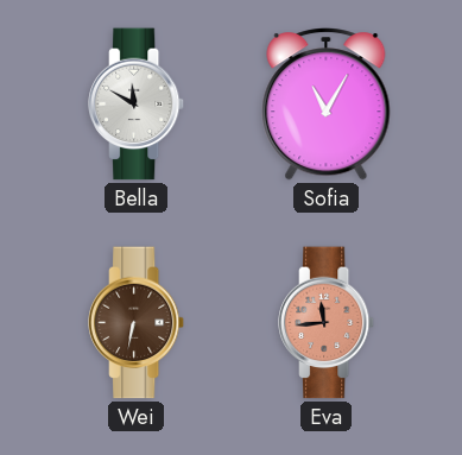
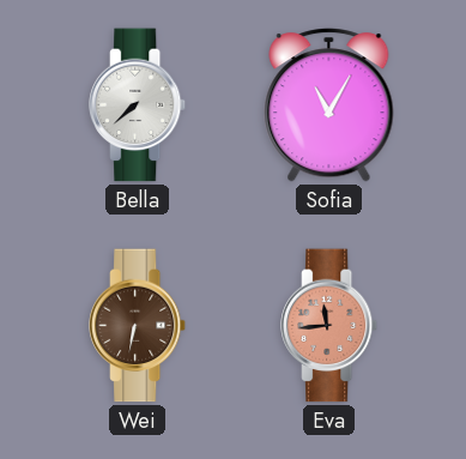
Bella: 11:50 -> 7:38
